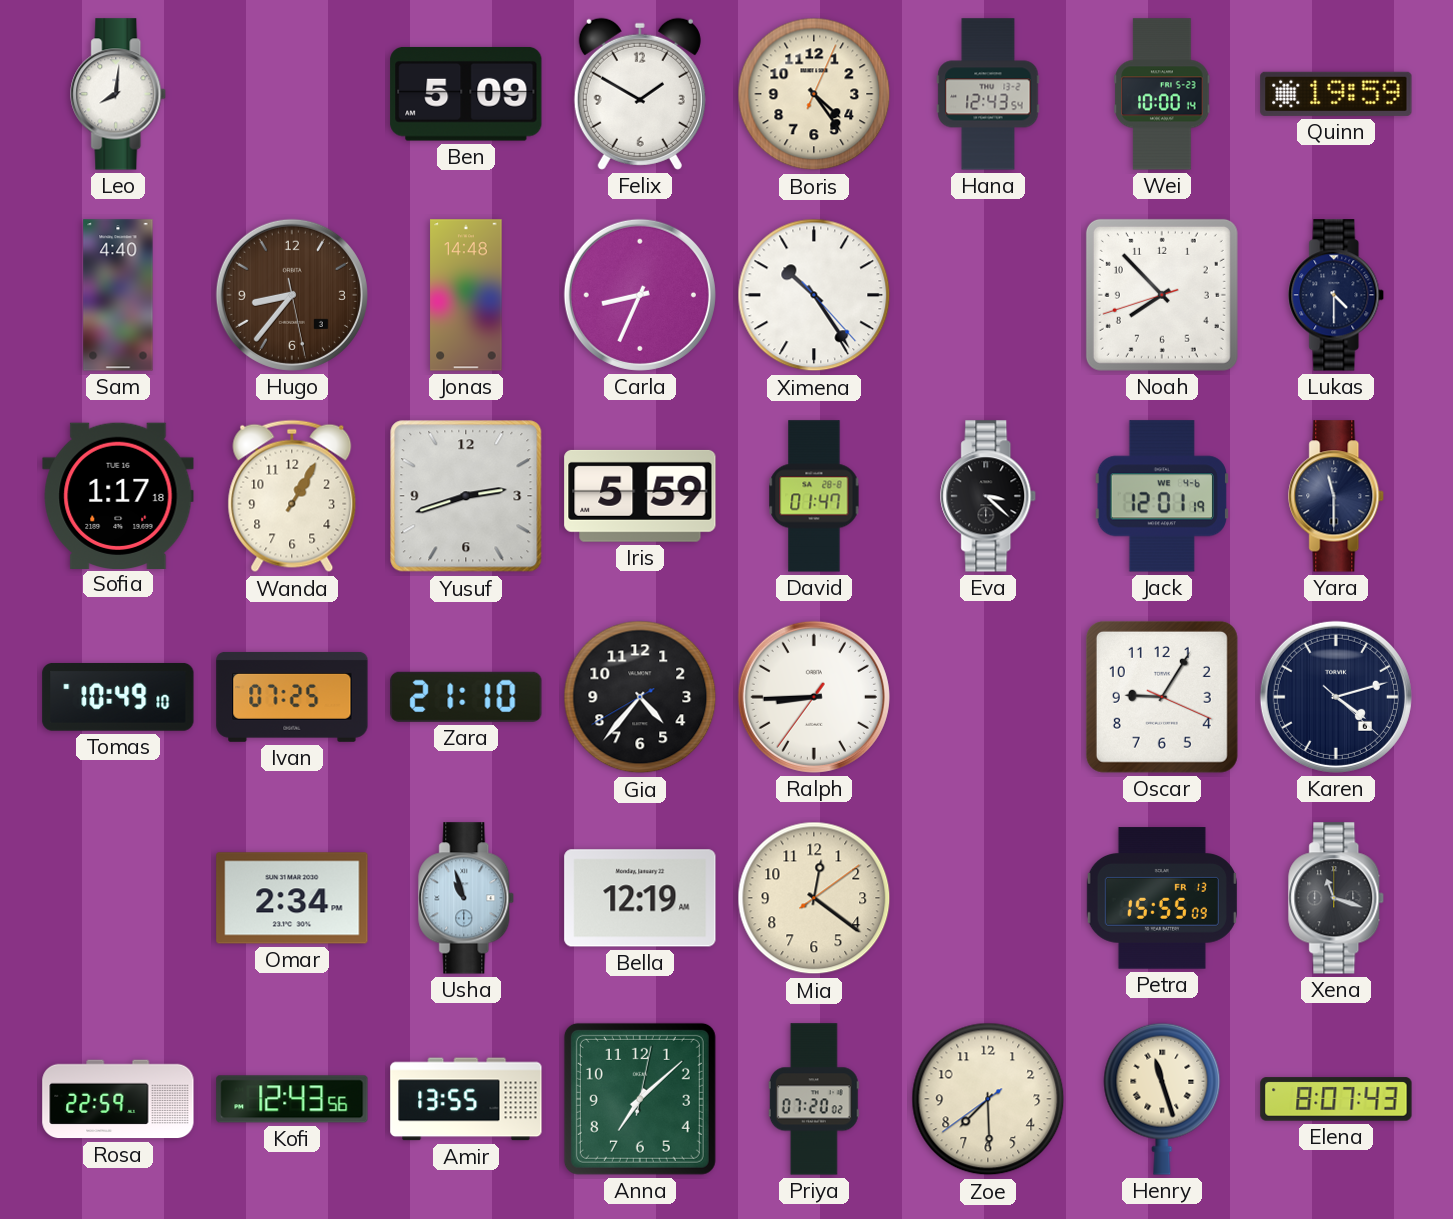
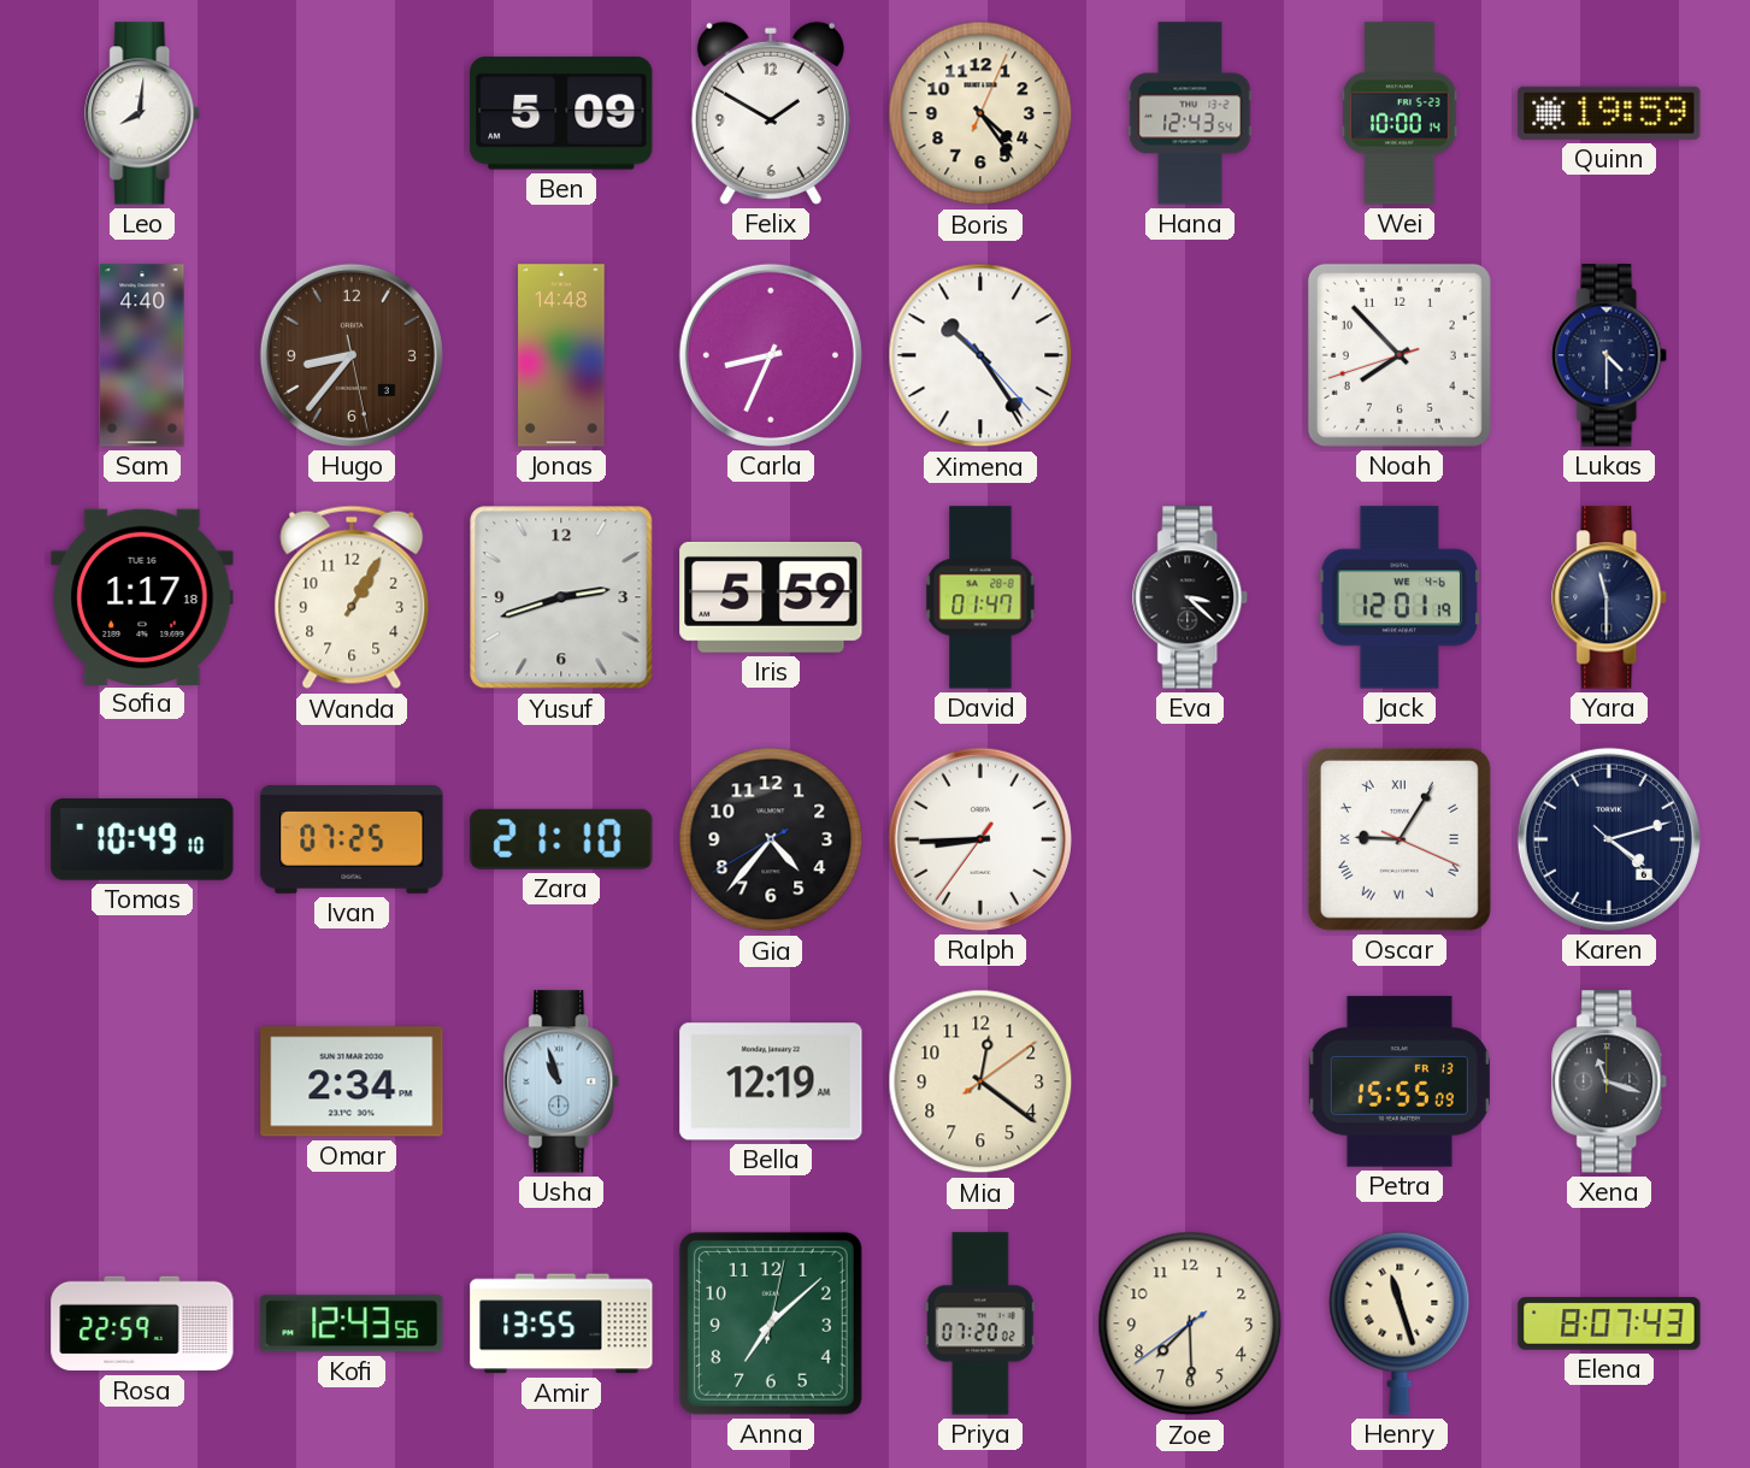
Oscar numerals: Arabic -> Roman
